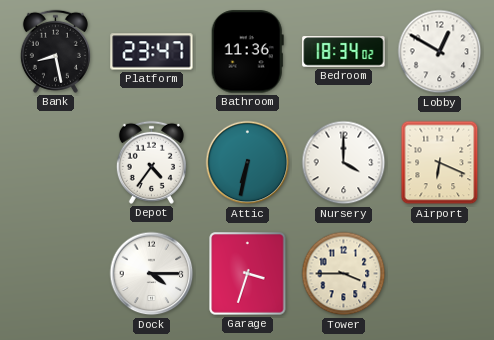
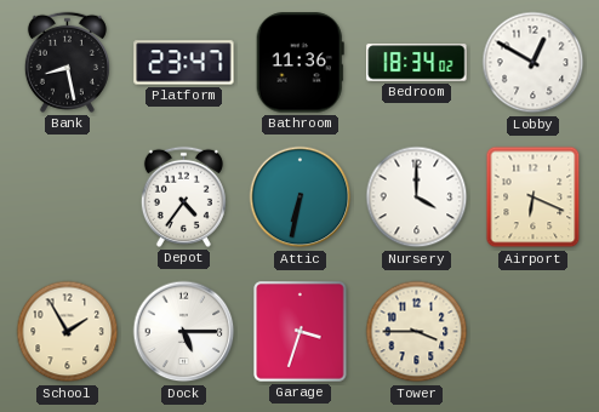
School: none -> 1:55
Dock: 4:15 -> 5:15
